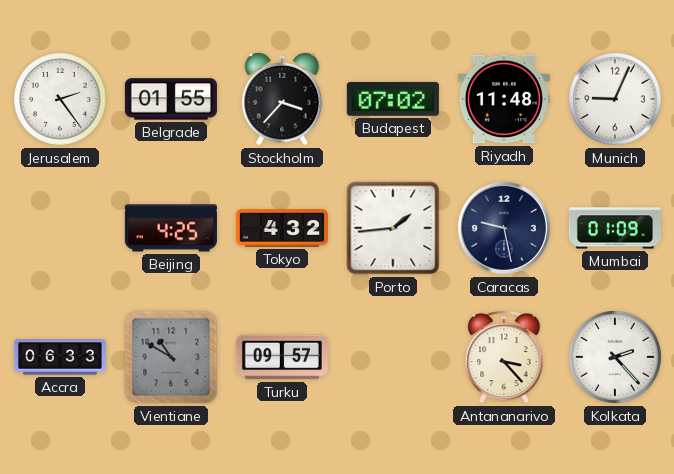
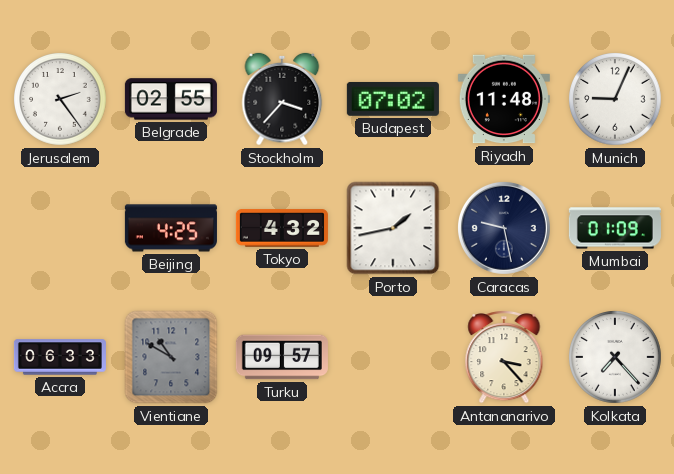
Belgrade: 01:55 -> 02:55
Porto: 1:44 -> 1:43
Kolkata: 2:23 -> 7:23
